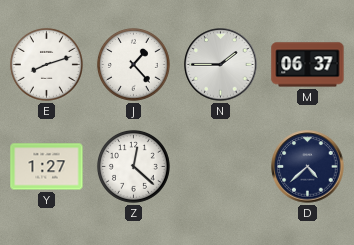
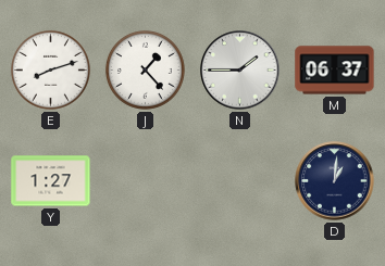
Z: 12:22 -> none
D: 4:38 -> 1:01
